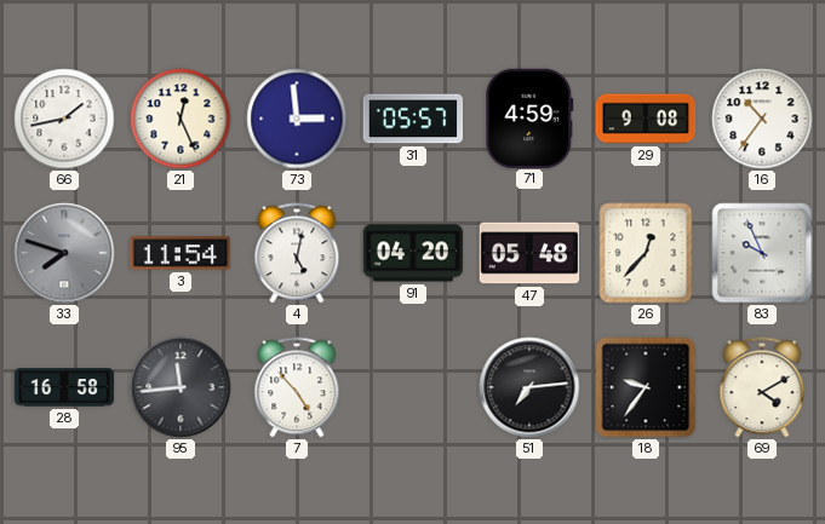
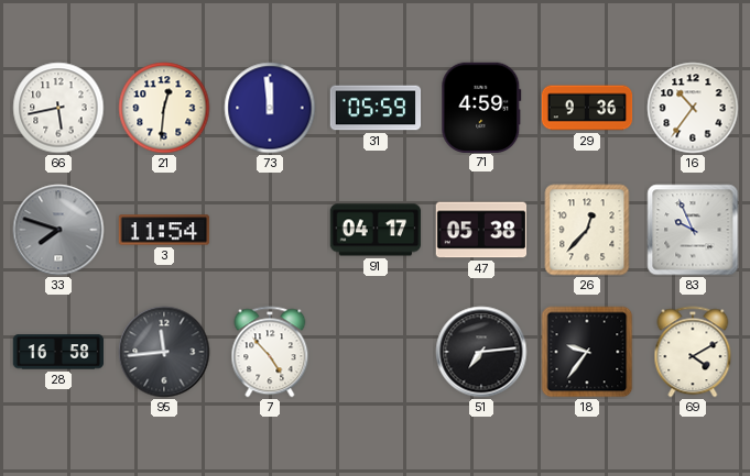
66: 1:43 -> 5:43
21: 12:26 -> 12:31
73: 2:59 -> 11:59
31: 05:57 -> 05:59
29: 9:08 -> 9:36
4: 5:02 -> none
91: 04:20 -> 04:17
47: 05:48 -> 05:38
